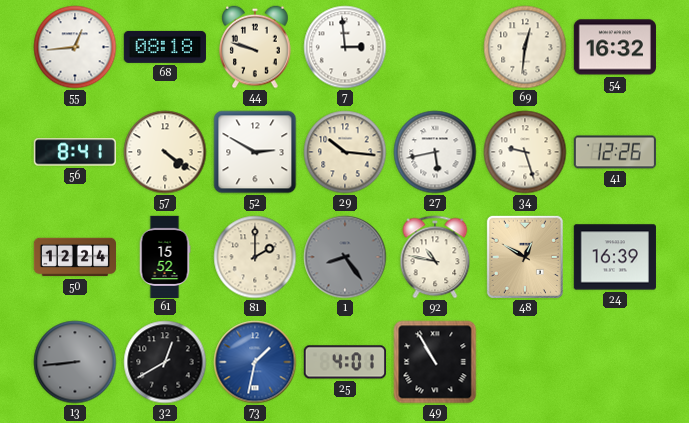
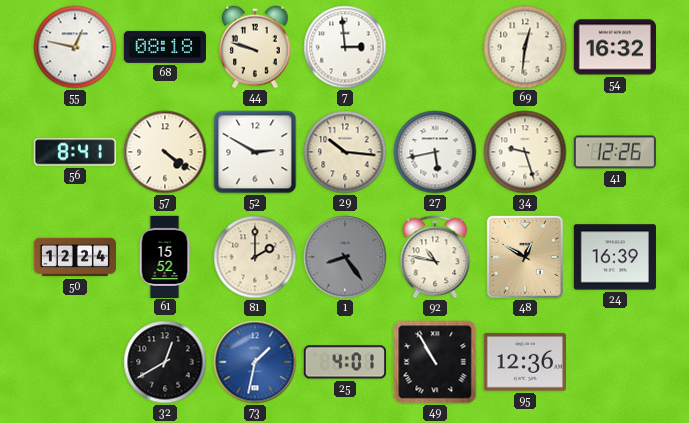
55: 12:44 -> 12:47
13: 8:44 -> none
95: none -> 12:36
